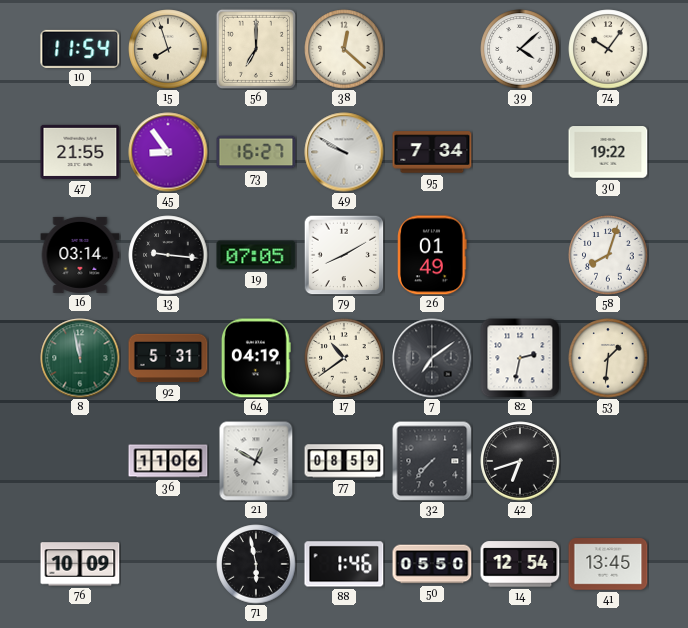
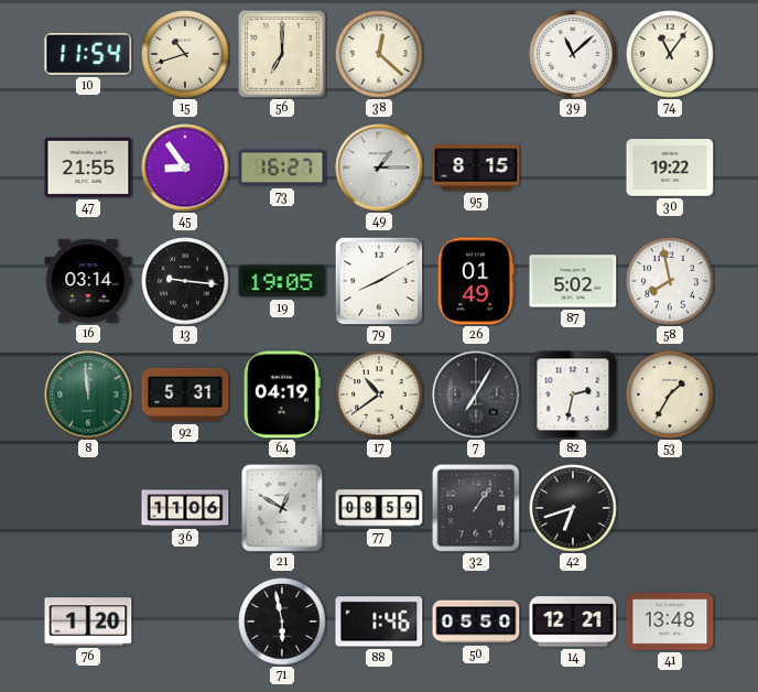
15: 7:57 -> 10:42
39: 4:08 -> 11:08
74: 10:06 -> 11:06
49: 9:50 -> 1:15
95: 7:34 -> 8:15
19: 07:05 -> 19:05
87: none -> 5:02
58: 8:03 -> 7:58
8: 11:58 -> 11:59
7: 7:09 -> 7:05
53: 1:31 -> 1:35
32: 7:37 -> 1:06
76: 10:09 -> 1:20
14: 12:54 -> 12:21
41: 13:45 -> 13:48
